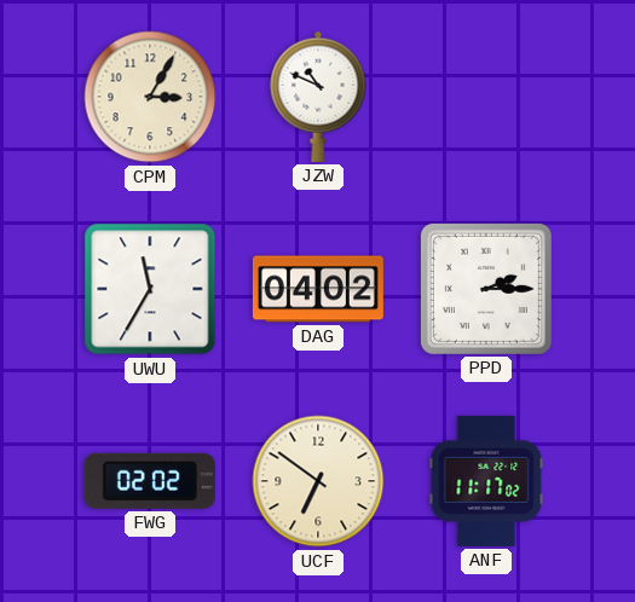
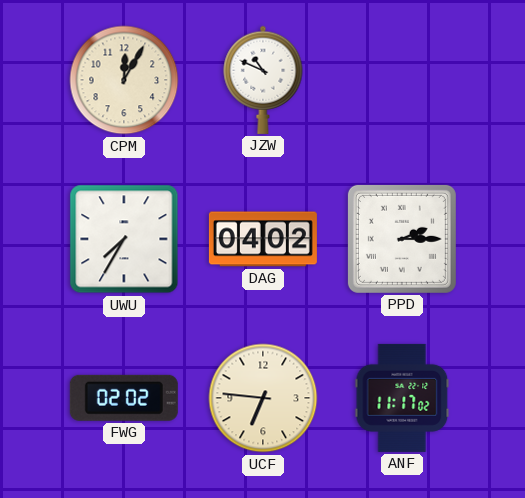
CPM: 3:05 -> 12:05
UWU: 11:35 -> 7:35
UCF: 6:51 -> 6:46
